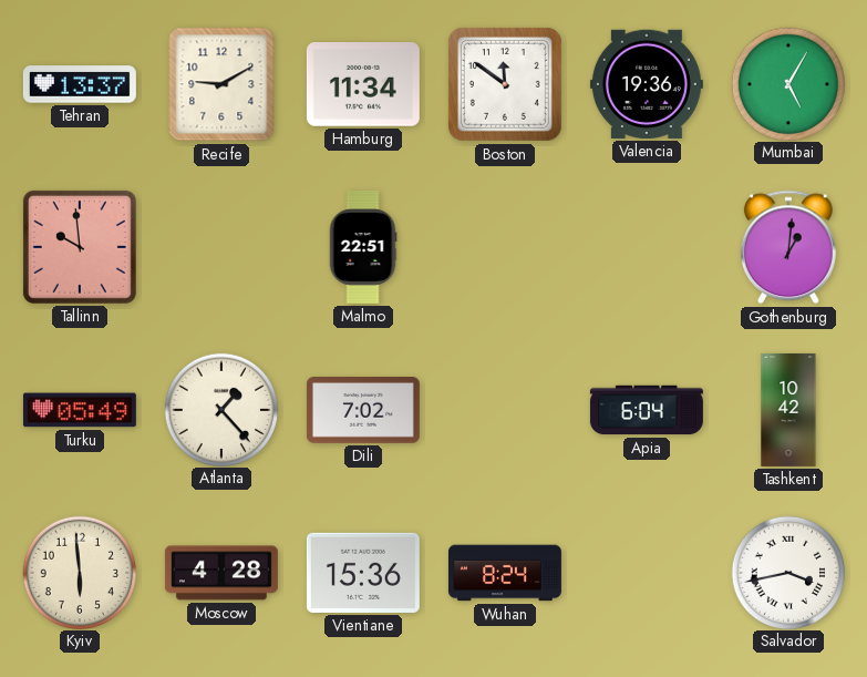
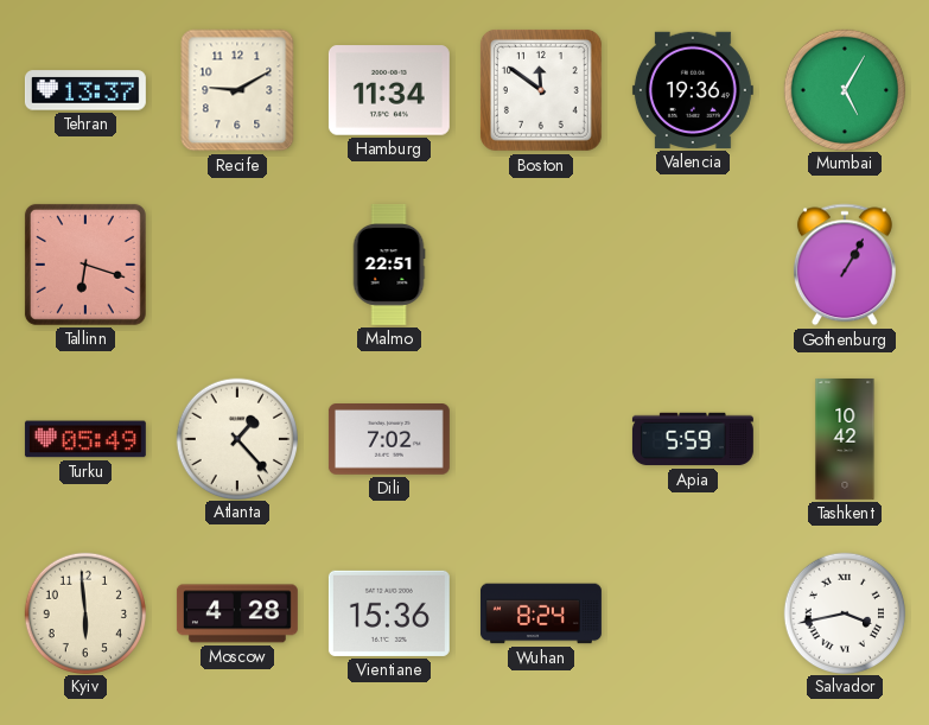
Tallinn: 9:59 -> 6:18
Gothenburg: 1:01 -> 1:05
Apia: 6:04 -> 5:59
